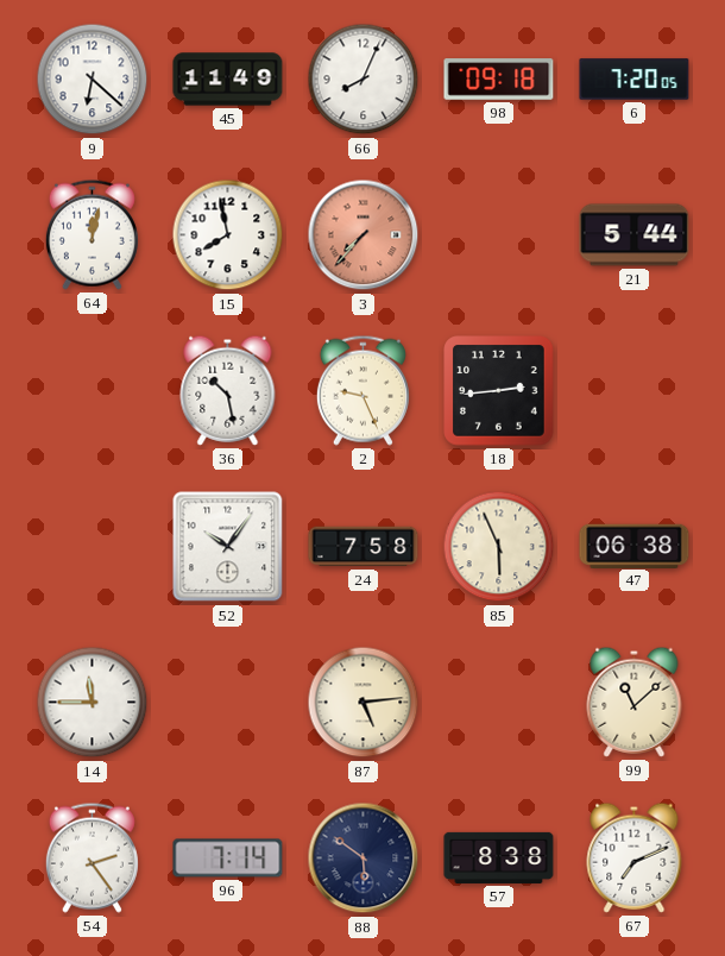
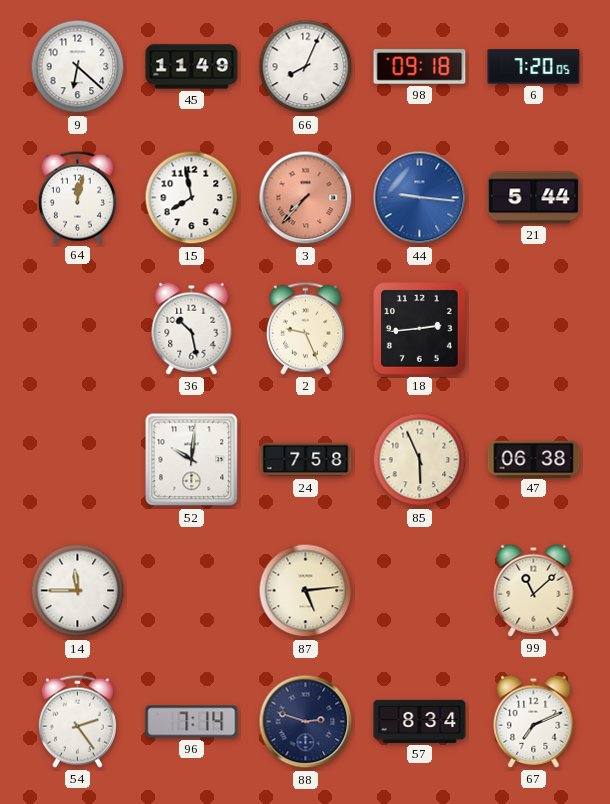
44: none -> 9:16
52: 10:06 -> 10:01
88: 5:51 -> 2:48
57: 8:38 -> 8:34
